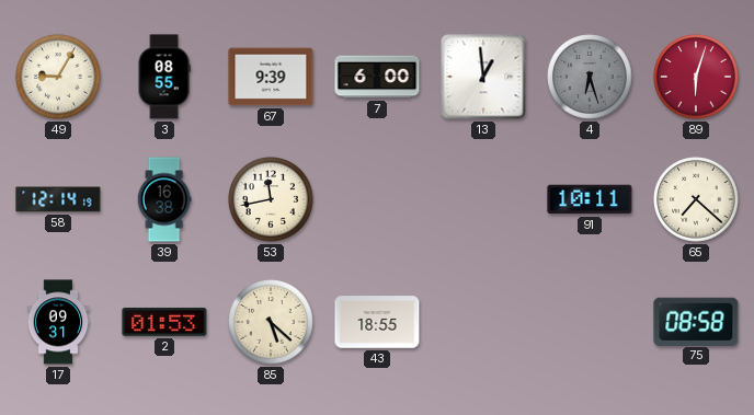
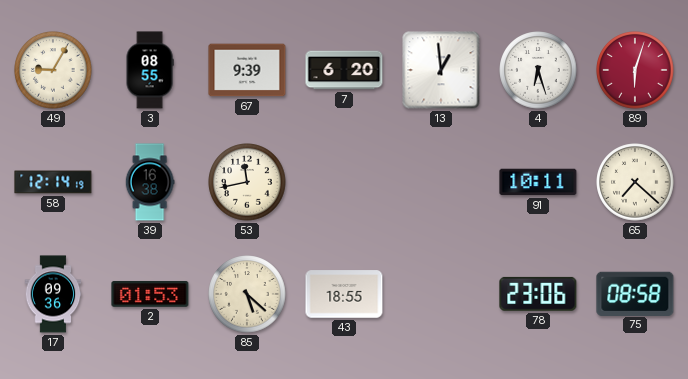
7: 6:00 -> 6:20
4 dial: grey -> white
17: 09:31 -> 09:36
78: none -> 23:06
